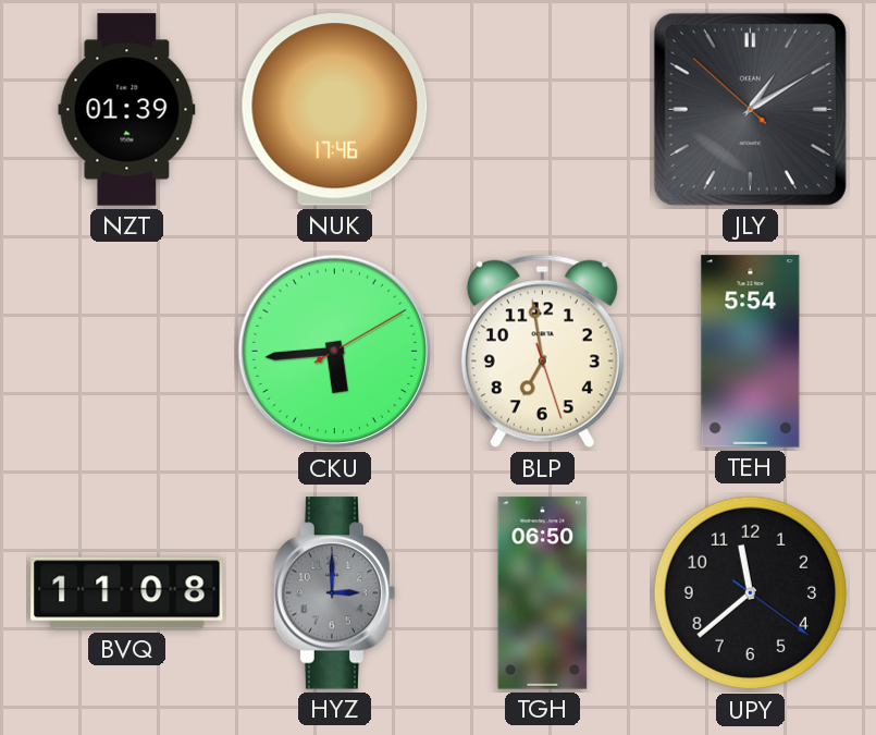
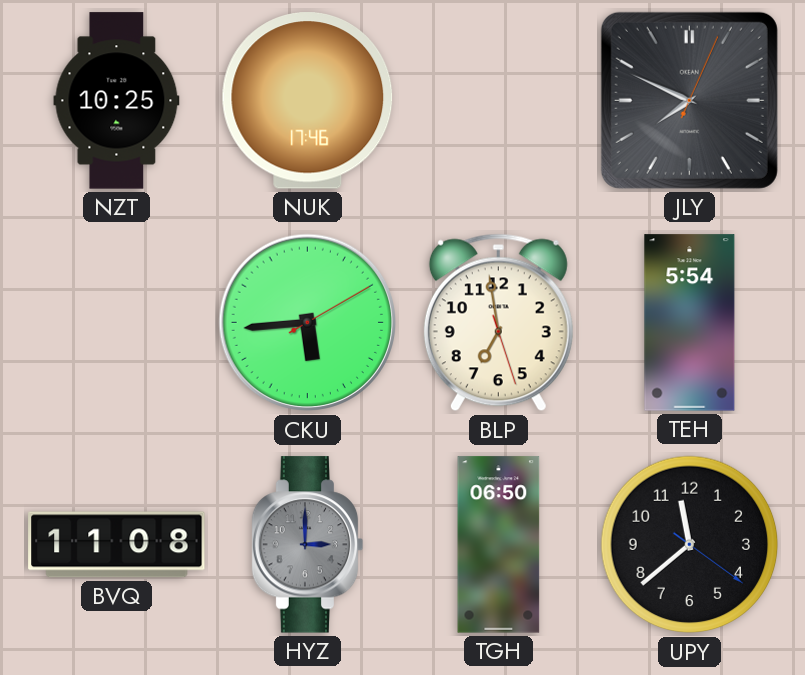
NZT: 01:39 -> 10:25
JLY: 1:09 -> 7:49
